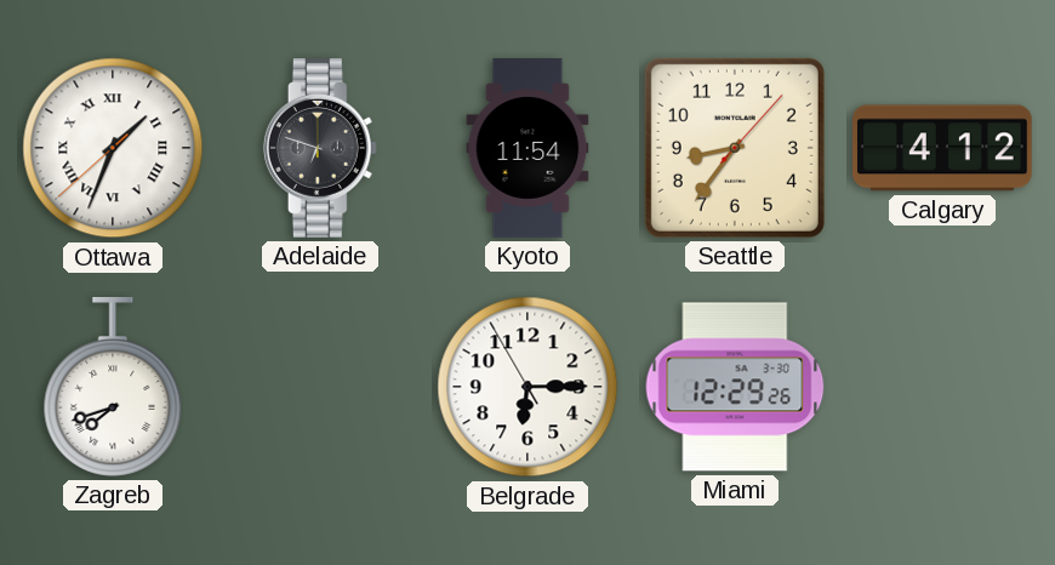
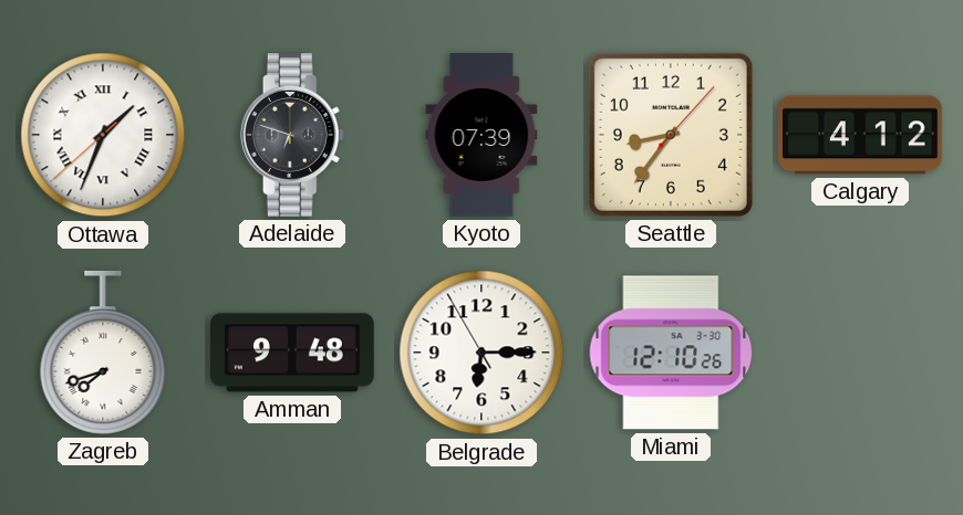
Kyoto: 11:54 -> 07:39
Amman: none -> 9:48
Miami: 12:29 -> 12:10
